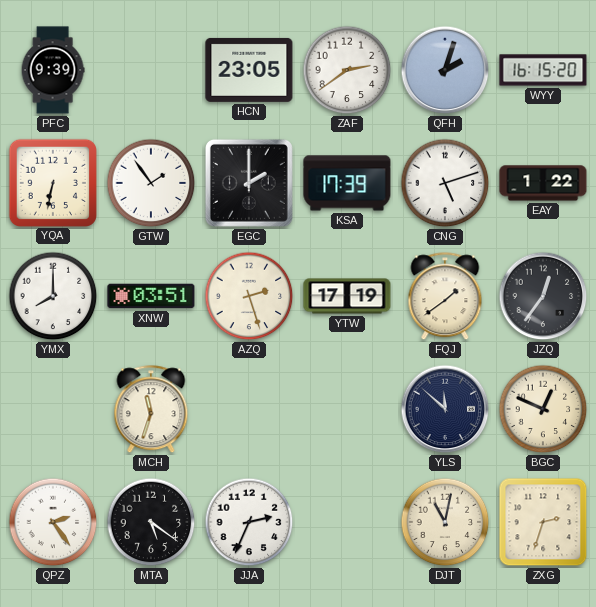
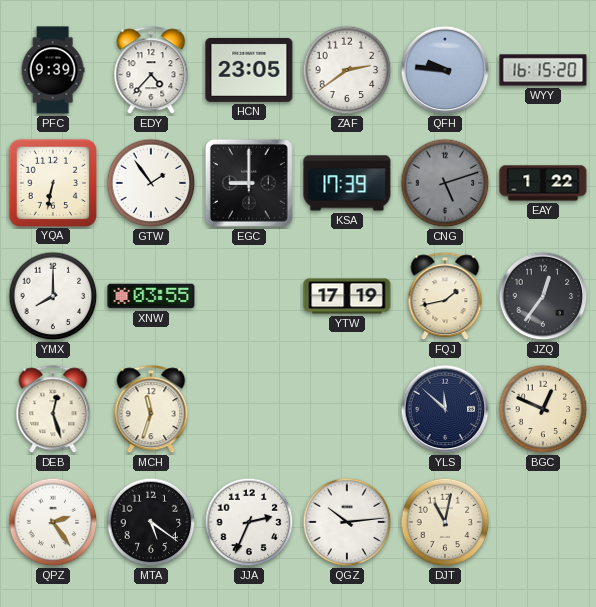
EDY: none -> 4:37
QFH: 2:03 -> 9:46
EGC: 2:00 -> 9:00
CNG dial: white -> grey
XNW: 03:51 -> 03:55
AZQ: 2:27 -> none
FQJ: 1:39 -> 1:43
DEB: none -> 12:27
QGZ: none -> 10:14
ZXG: 2:33 -> none
